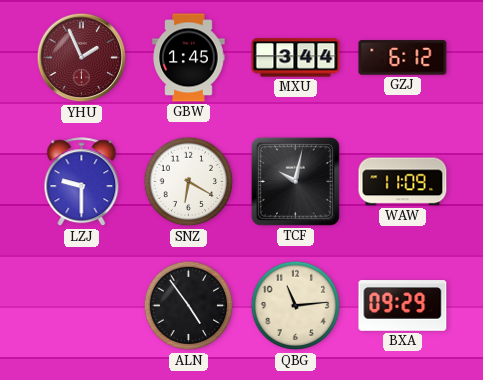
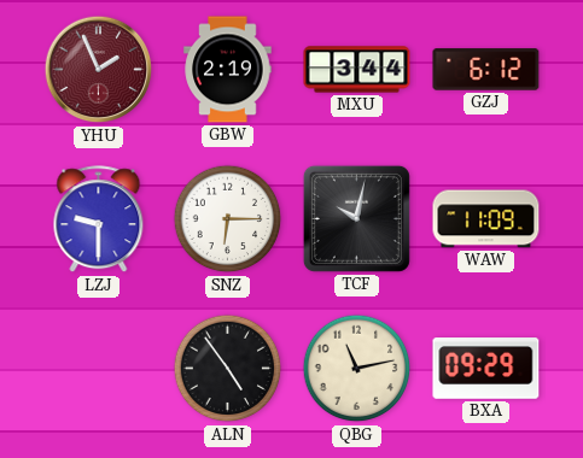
GBW: 1:45 -> 2:19
SNZ: 6:20 -> 6:15
QBG: 11:14 -> 11:13
